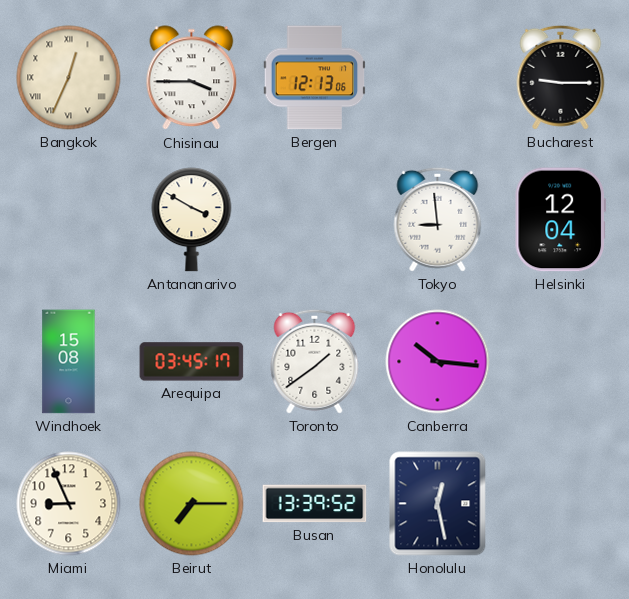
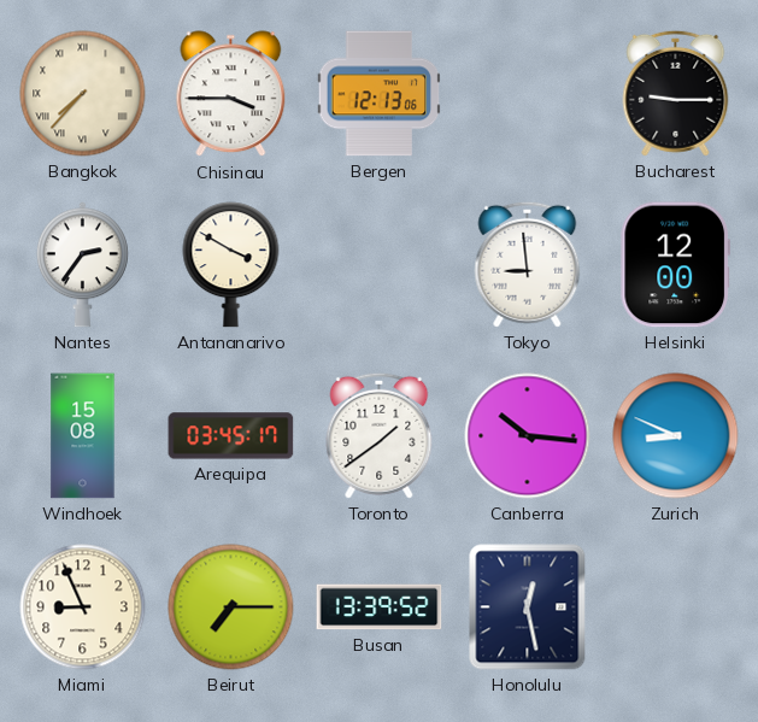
Bangkok: 12:34 -> 7:37
Nantes: none -> 2:36
Helsinki: 12:04 -> 12:00
Zurich: none -> 8:49
